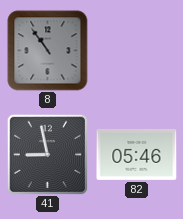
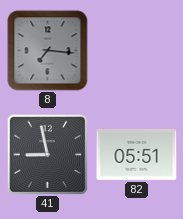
8: 10:54 -> 7:16
82: 05:46 -> 05:51
